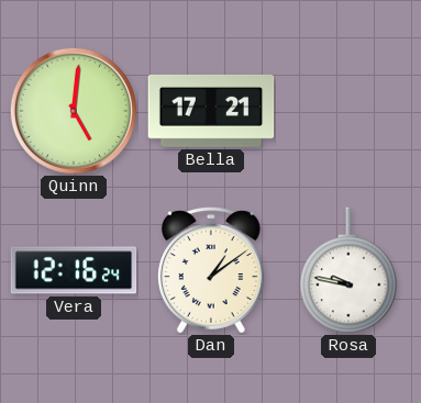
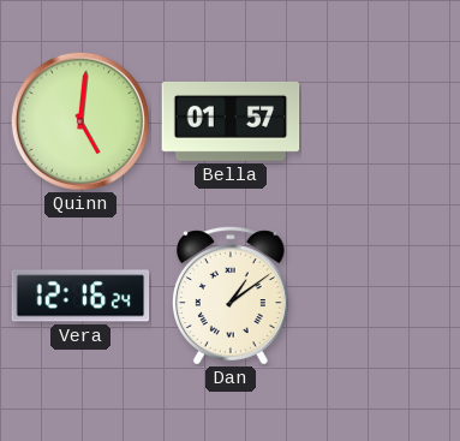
Bella: 17:21 -> 01:57
Rosa: 9:47 -> none
